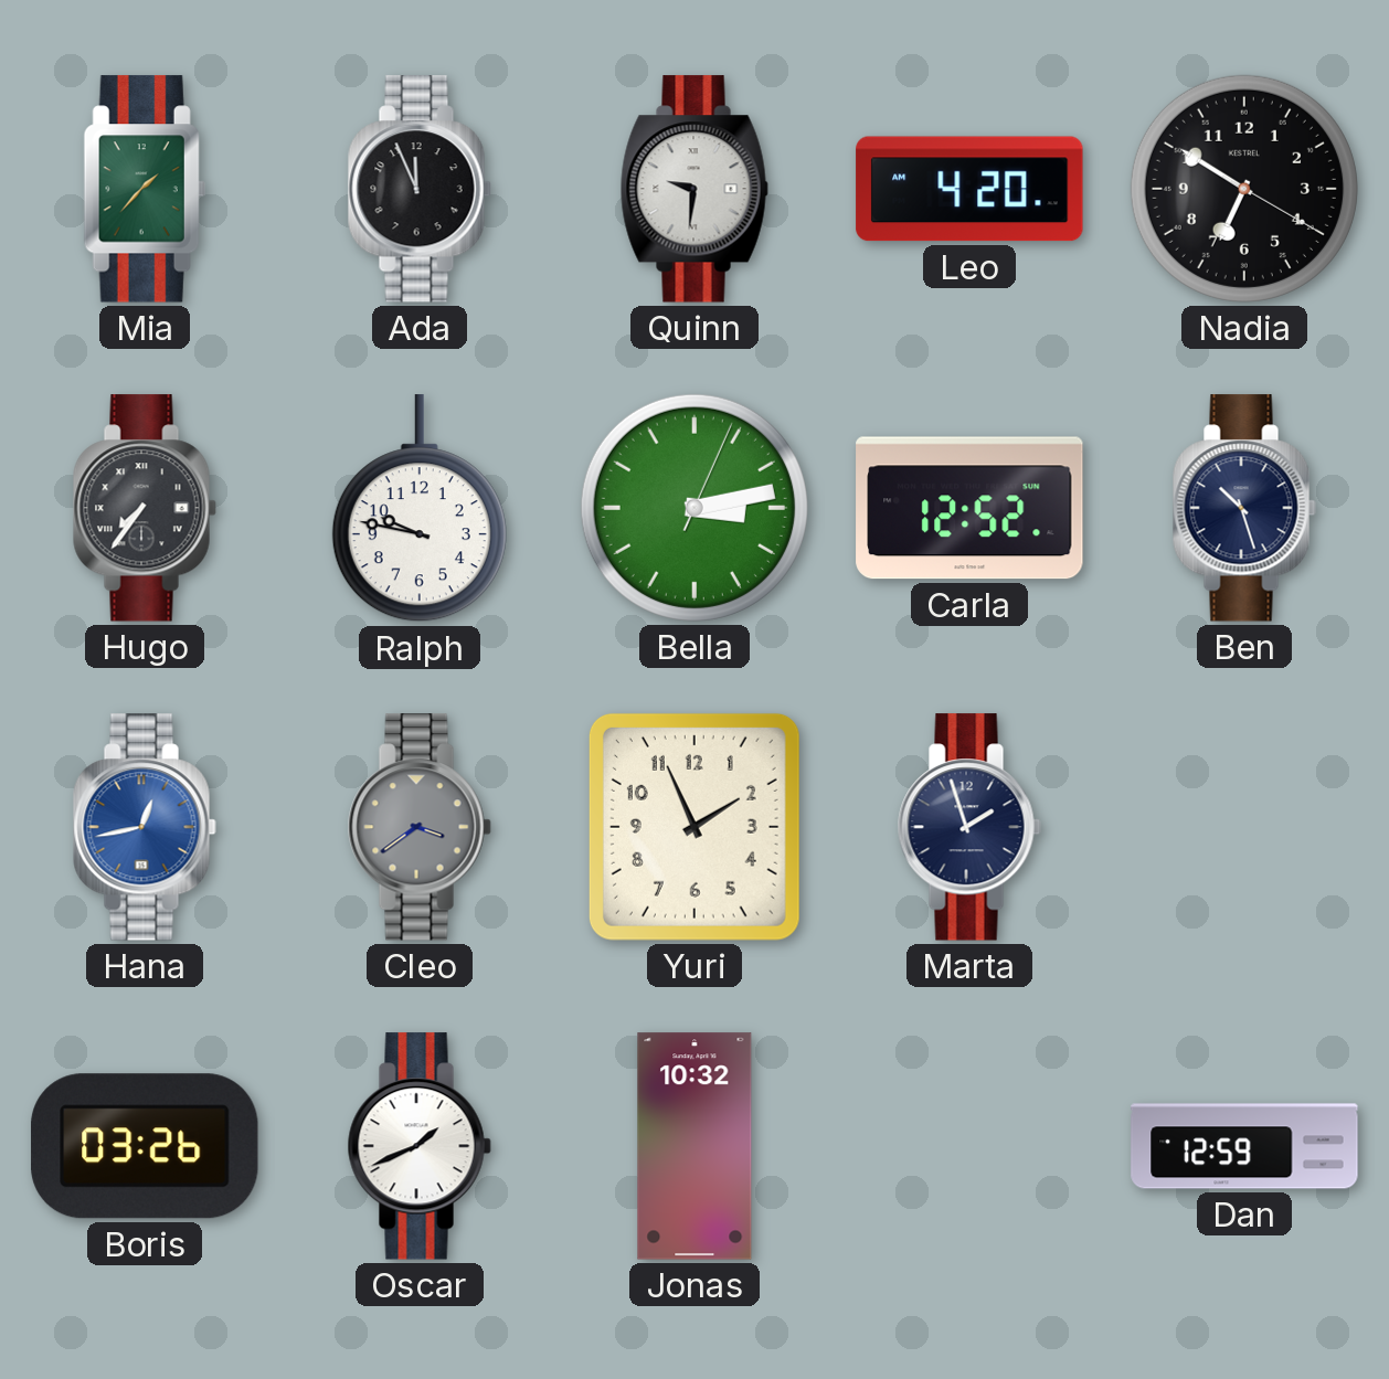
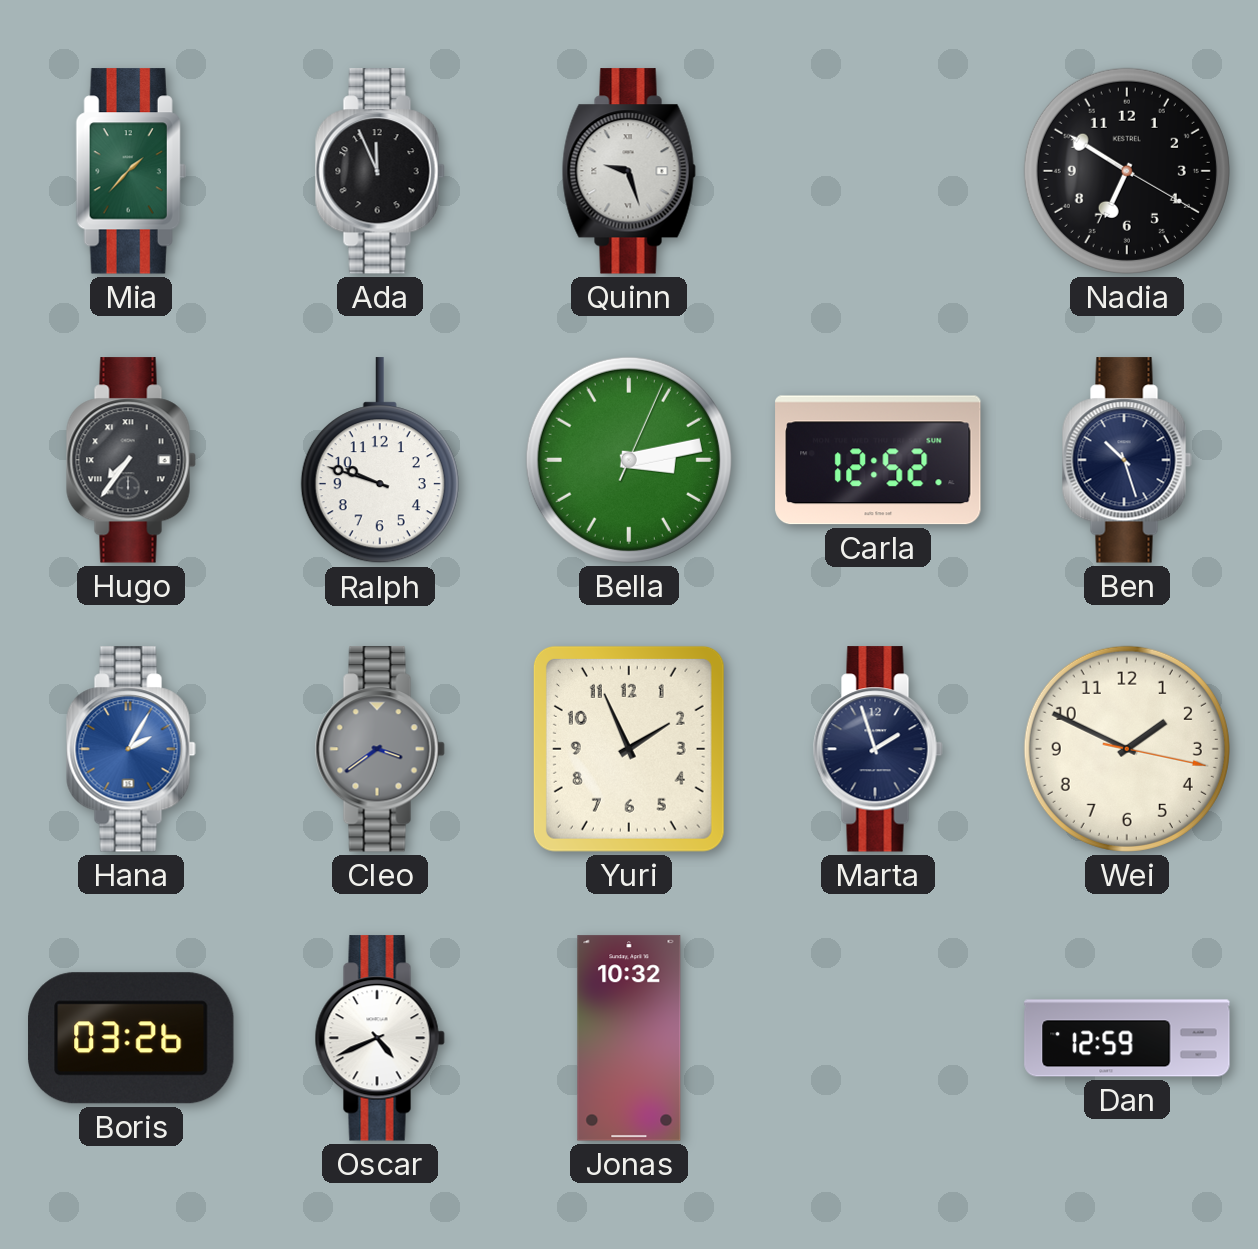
Quinn: 9:31 -> 9:27
Leo: 4:20 -> none
Ralph: 9:47 -> 9:48
Hana: 12:43 -> 2:05
Wei: none -> 1:49
Oscar: 1:41 -> 4:41
